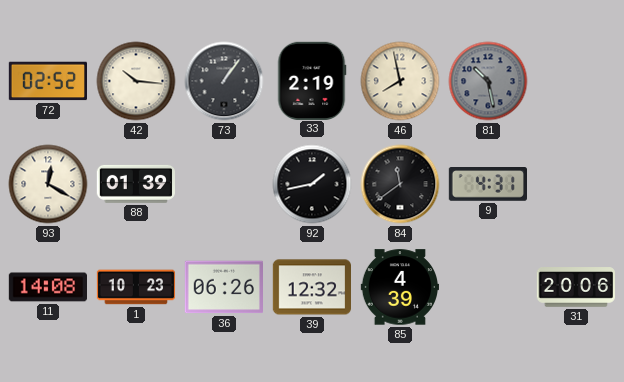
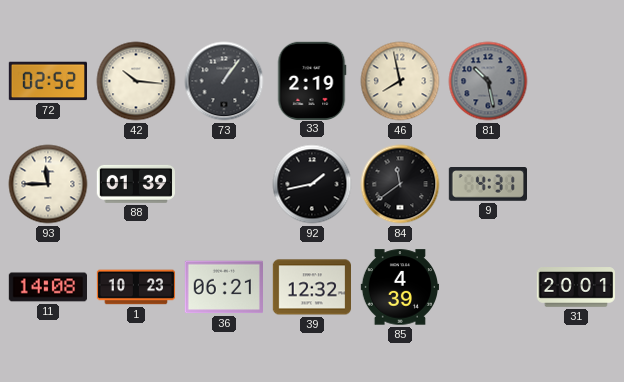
93: 12:20 -> 11:45
36: 06:26 -> 06:21
31: 20:06 -> 20:01
